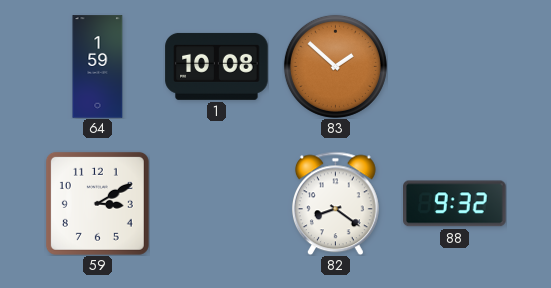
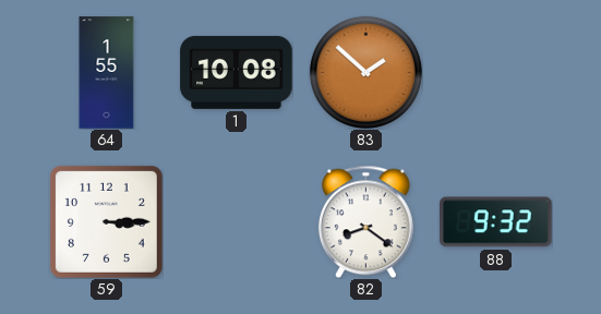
64: 1:59 -> 1:55
59: 3:10 -> 3:15
